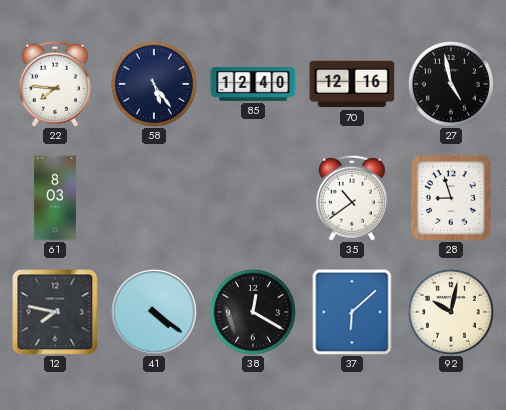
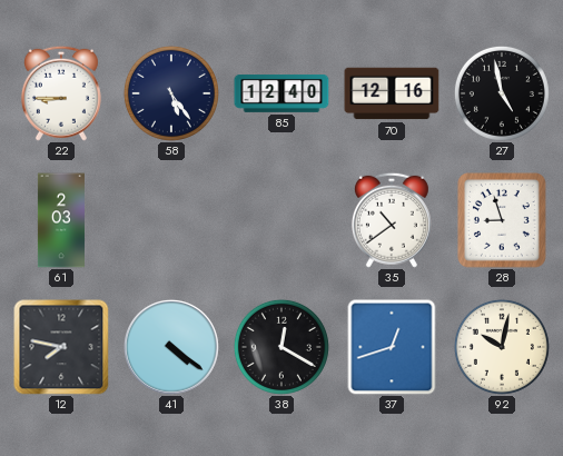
22: 7:46 -> 8:45
61: 8:03 -> 2:03
37: 6:08 -> 12:42
